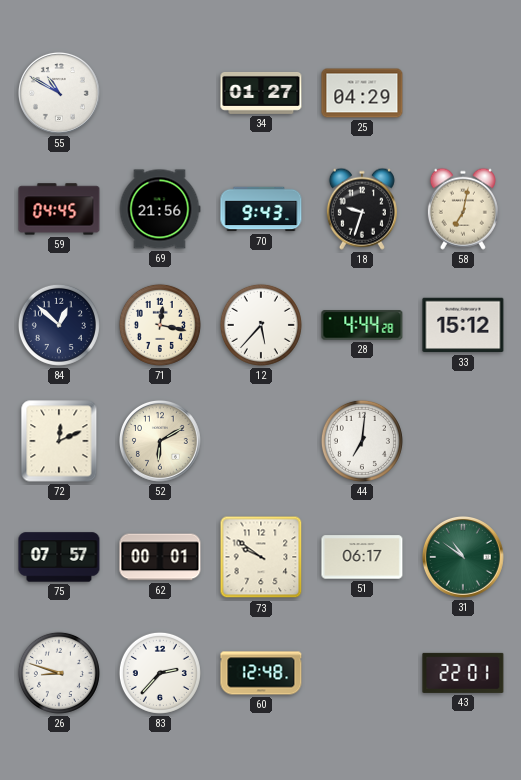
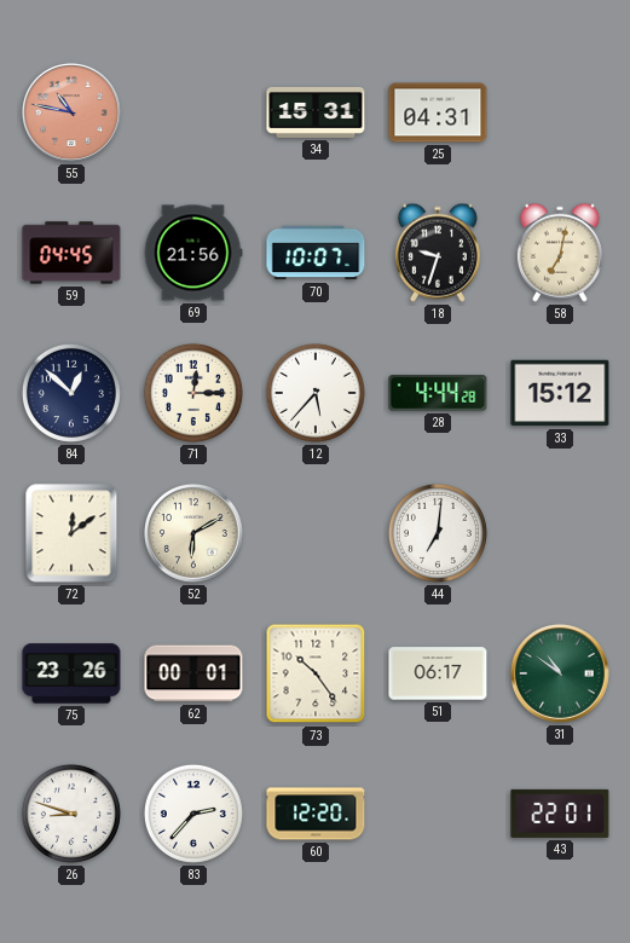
55: 10:50 -> 10:47
55 dial: white -> salmon
34: 01:27 -> 15:31
25: 04:29 -> 04:31
70: 9:43 -> 10:07
71: 12:17 -> 12:15
72: 12:11 -> 12:09
75: 07:57 -> 23:26
73: 9:51 -> 10:24
60: 12:48 -> 12:20
